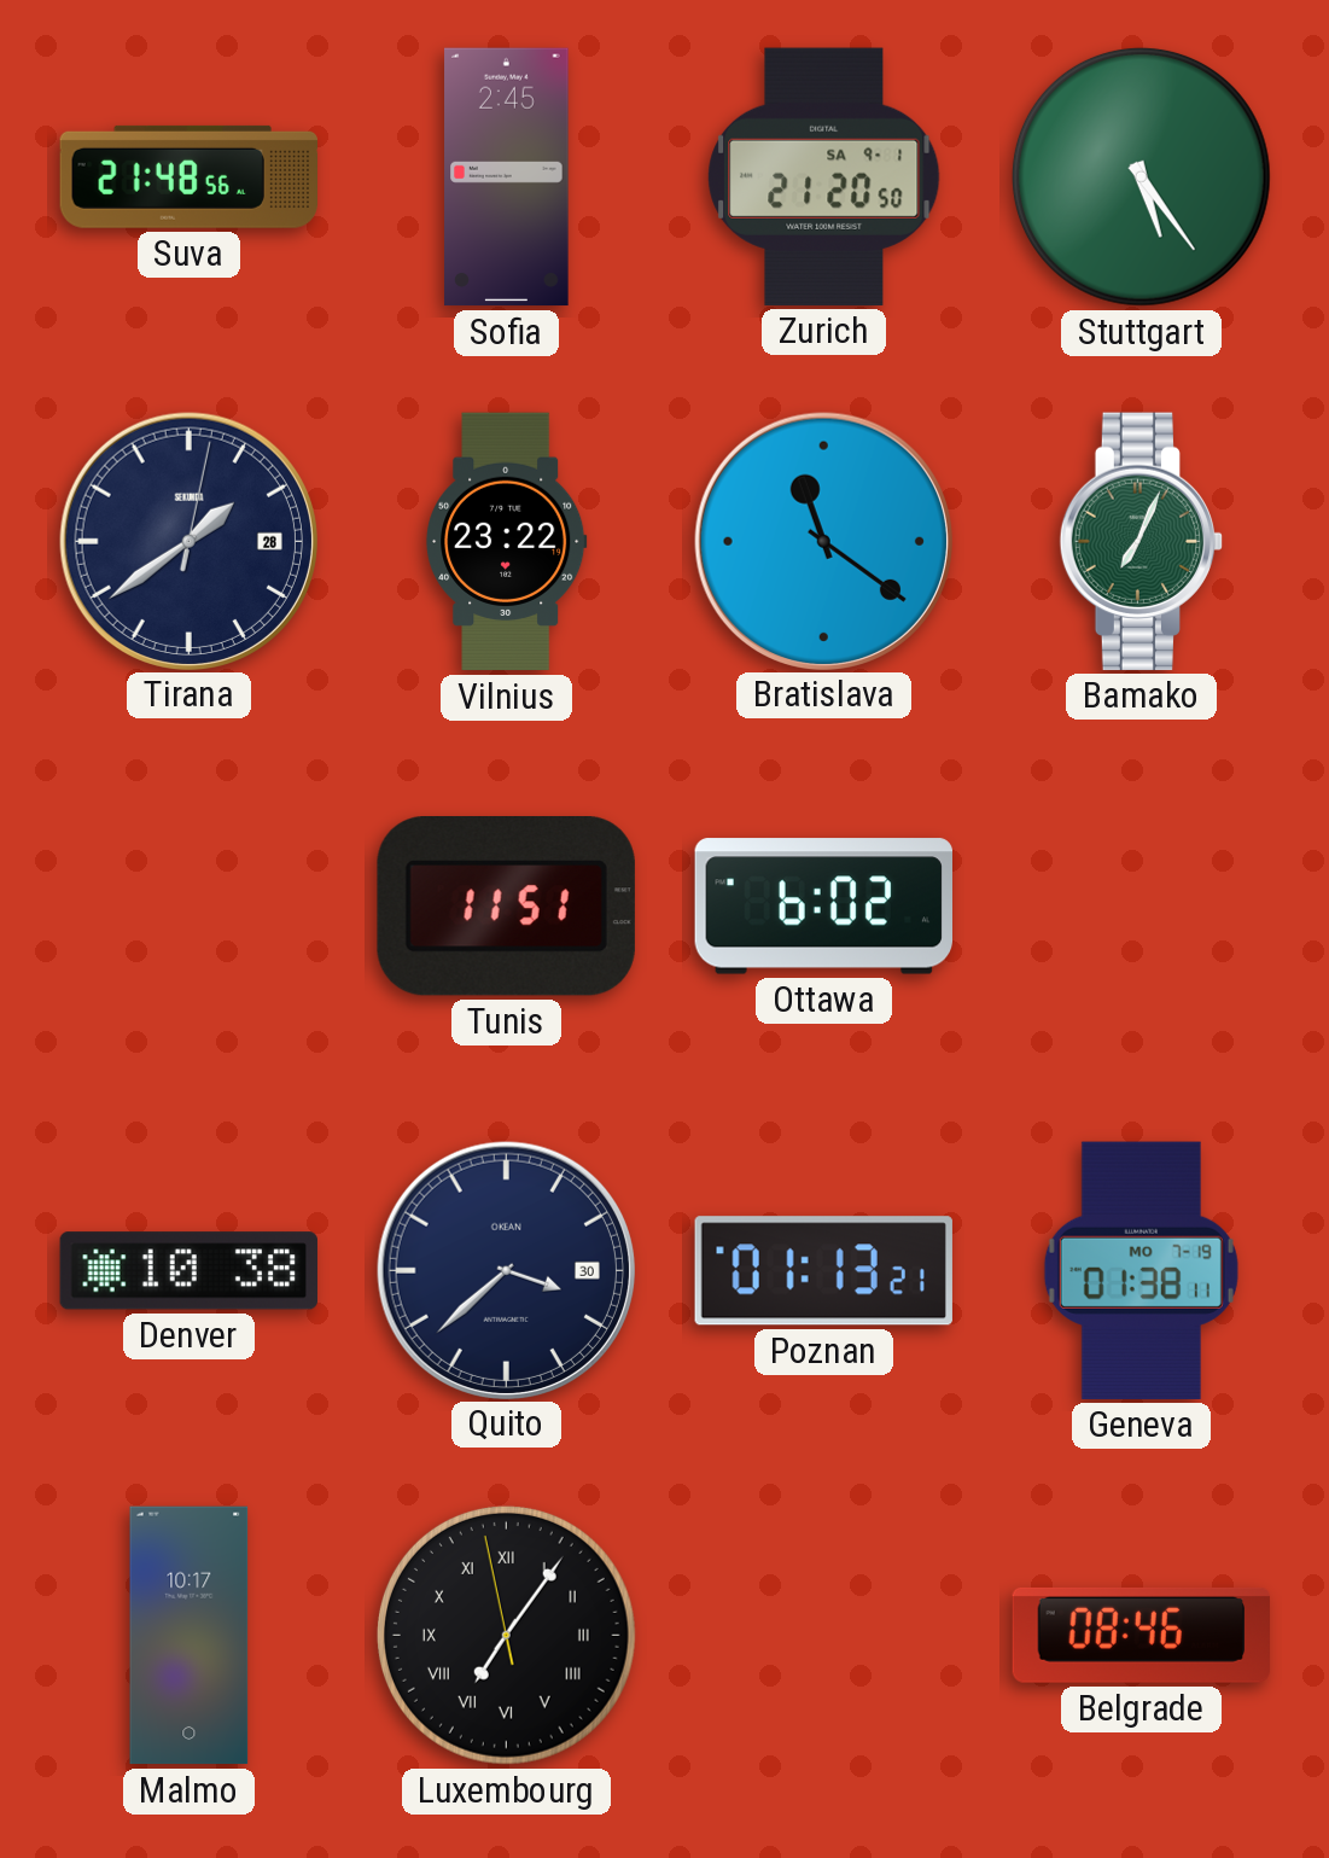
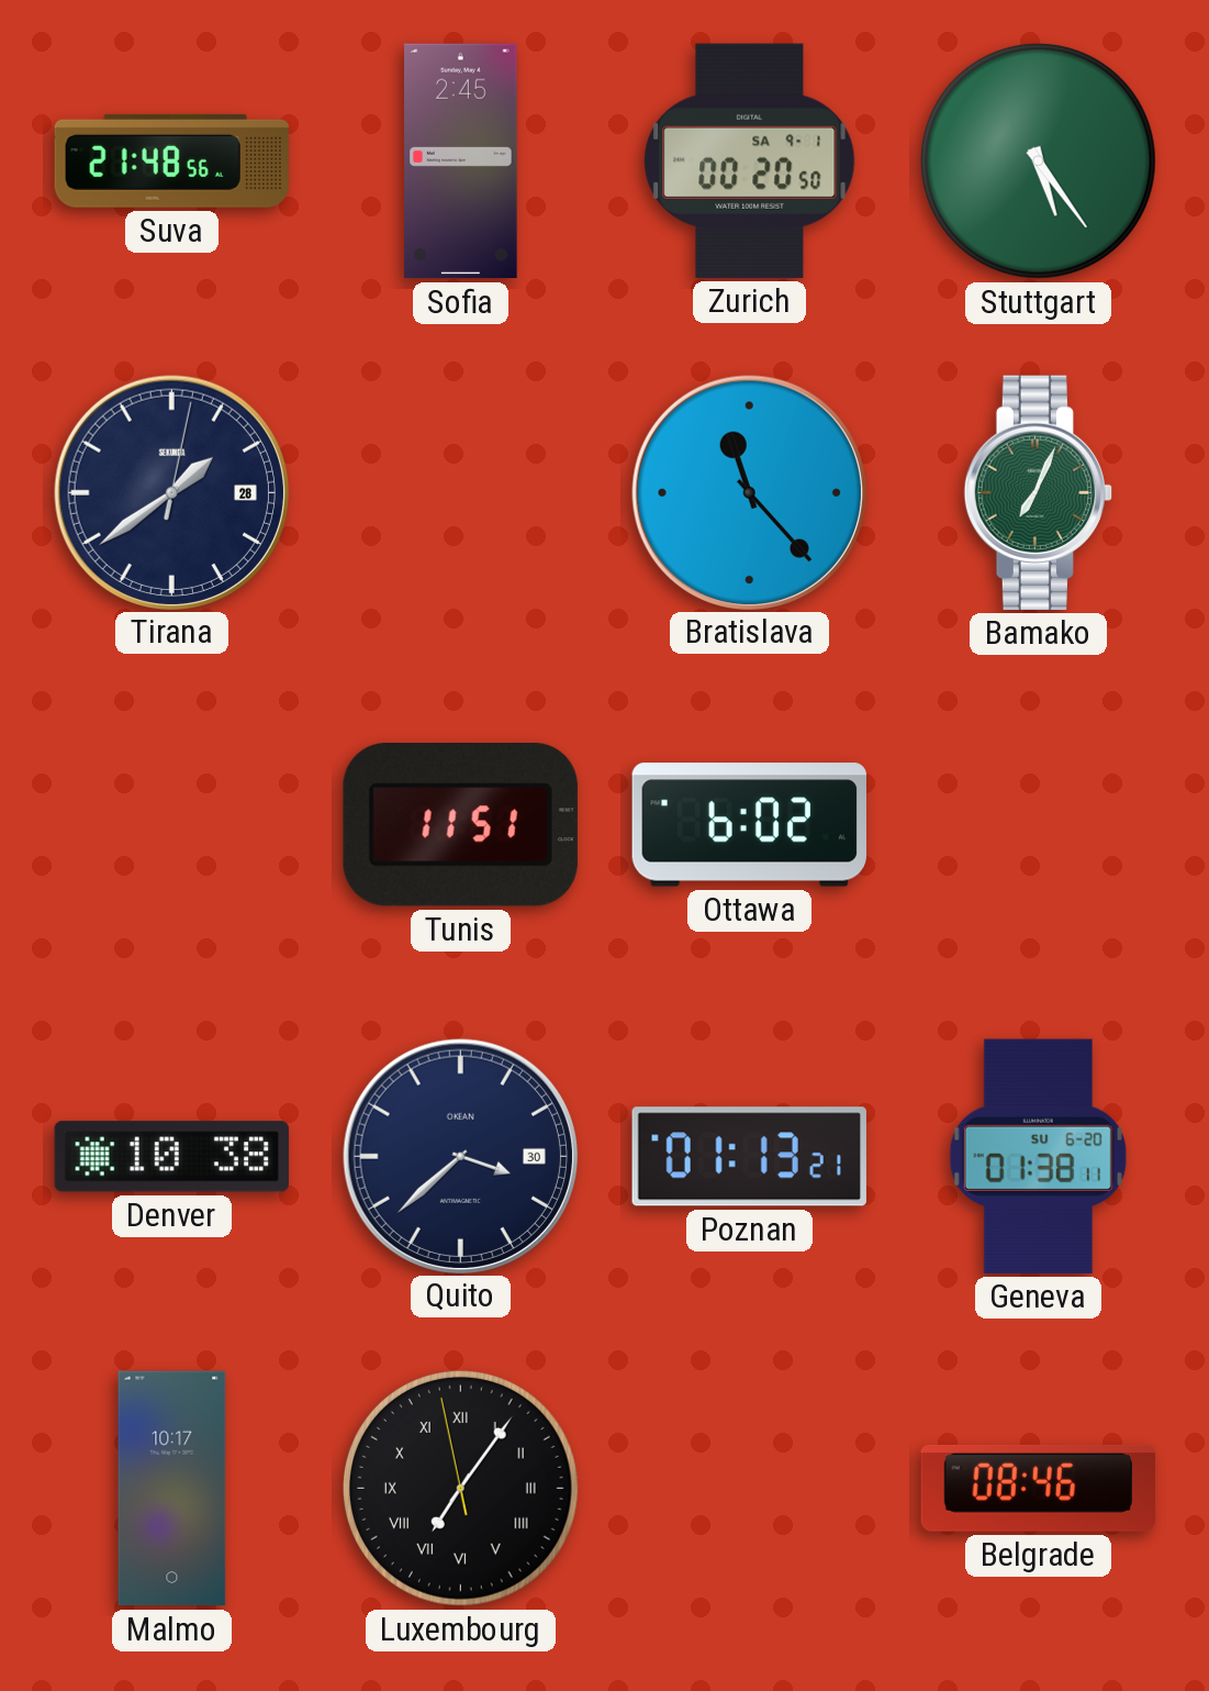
Zurich: 21:20 -> 00:20
Vilnius: 23:22 -> none
Bratislava: 11:21 -> 11:23
Geneva date: MO 7-19 -> SU 6-20
